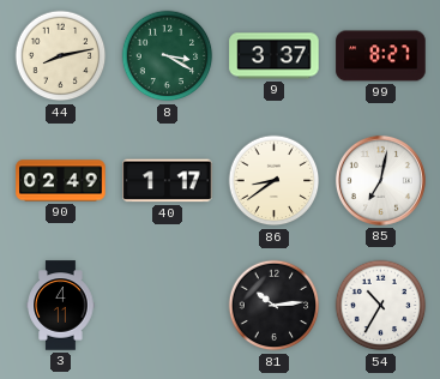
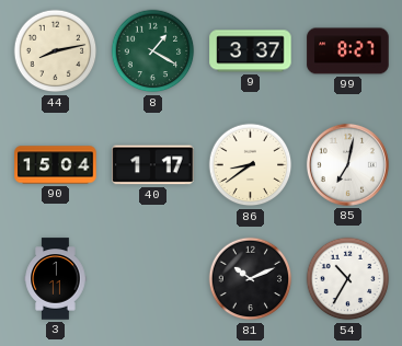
8: 3:20 -> 1:20
90: 02:49 -> 15:04
3: 4:11 -> 1:11
81: 10:14 -> 10:11
